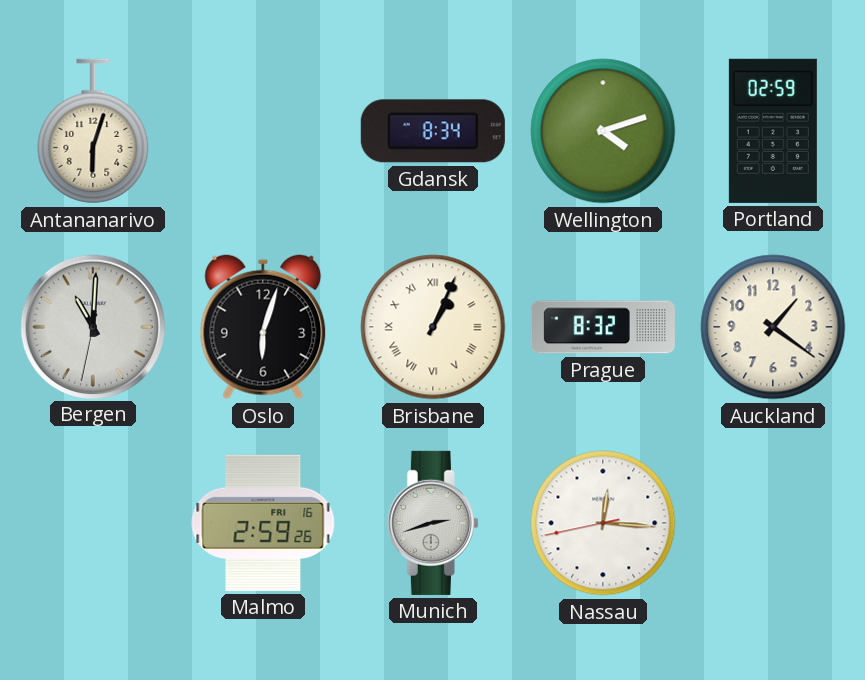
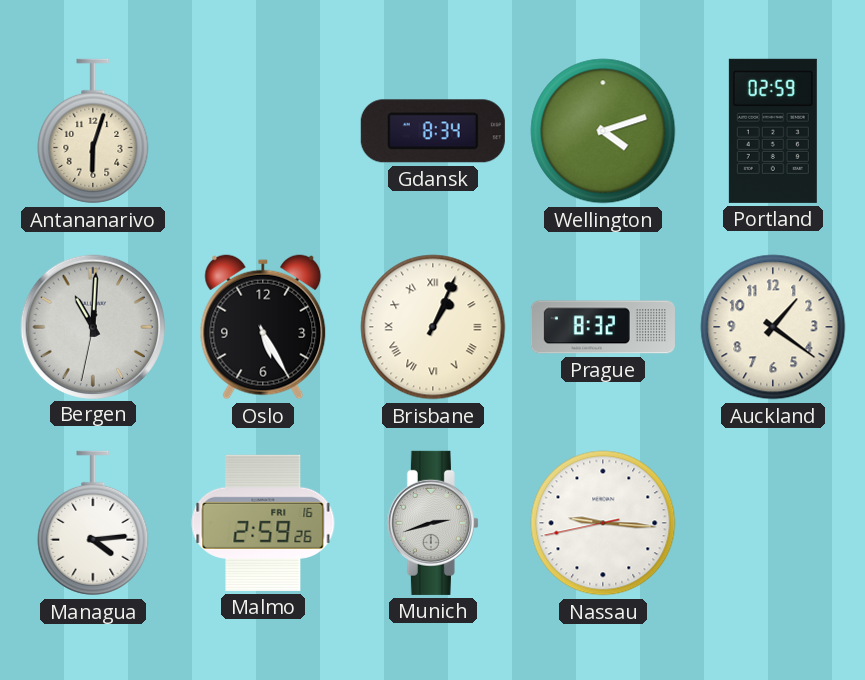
Oslo: 6:03 -> 5:25
Managua: none -> 4:14
Nassau: 12:15 -> 9:15
